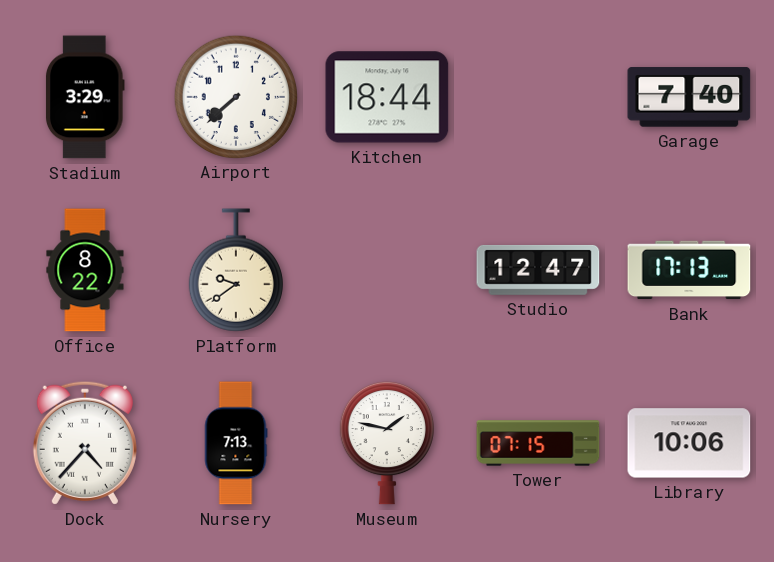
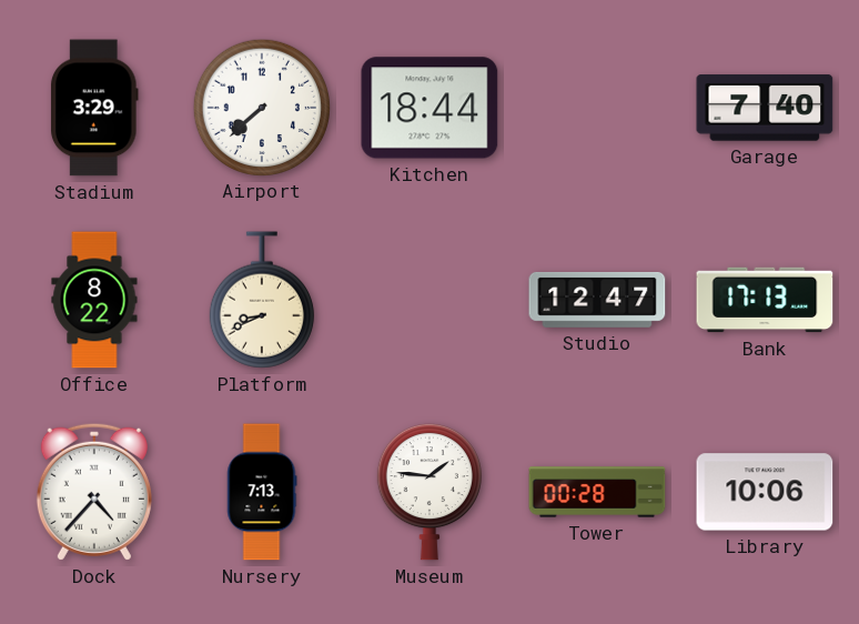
Platform: 9:39 -> 8:41
Museum: 1:47 -> 1:46
Tower: 07:15 -> 00:28
